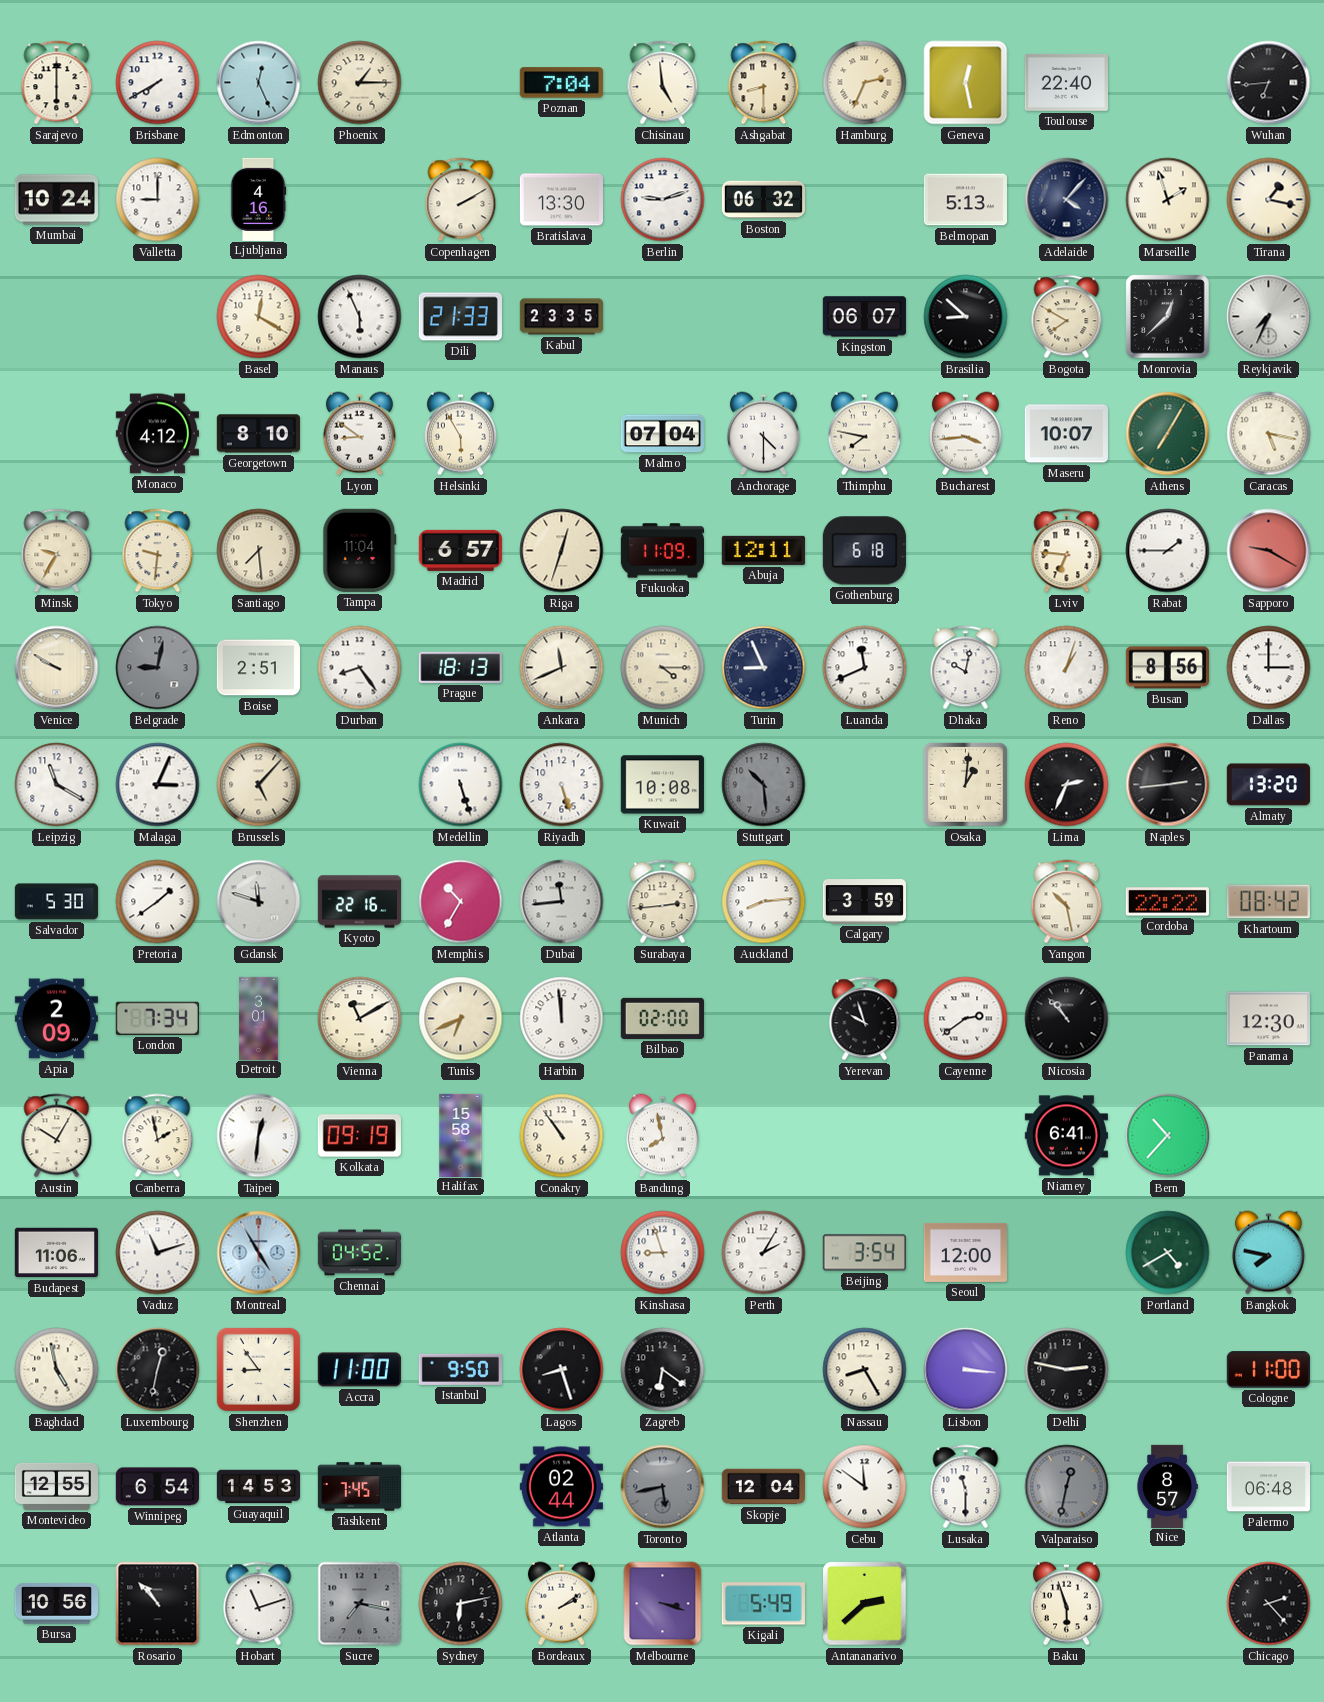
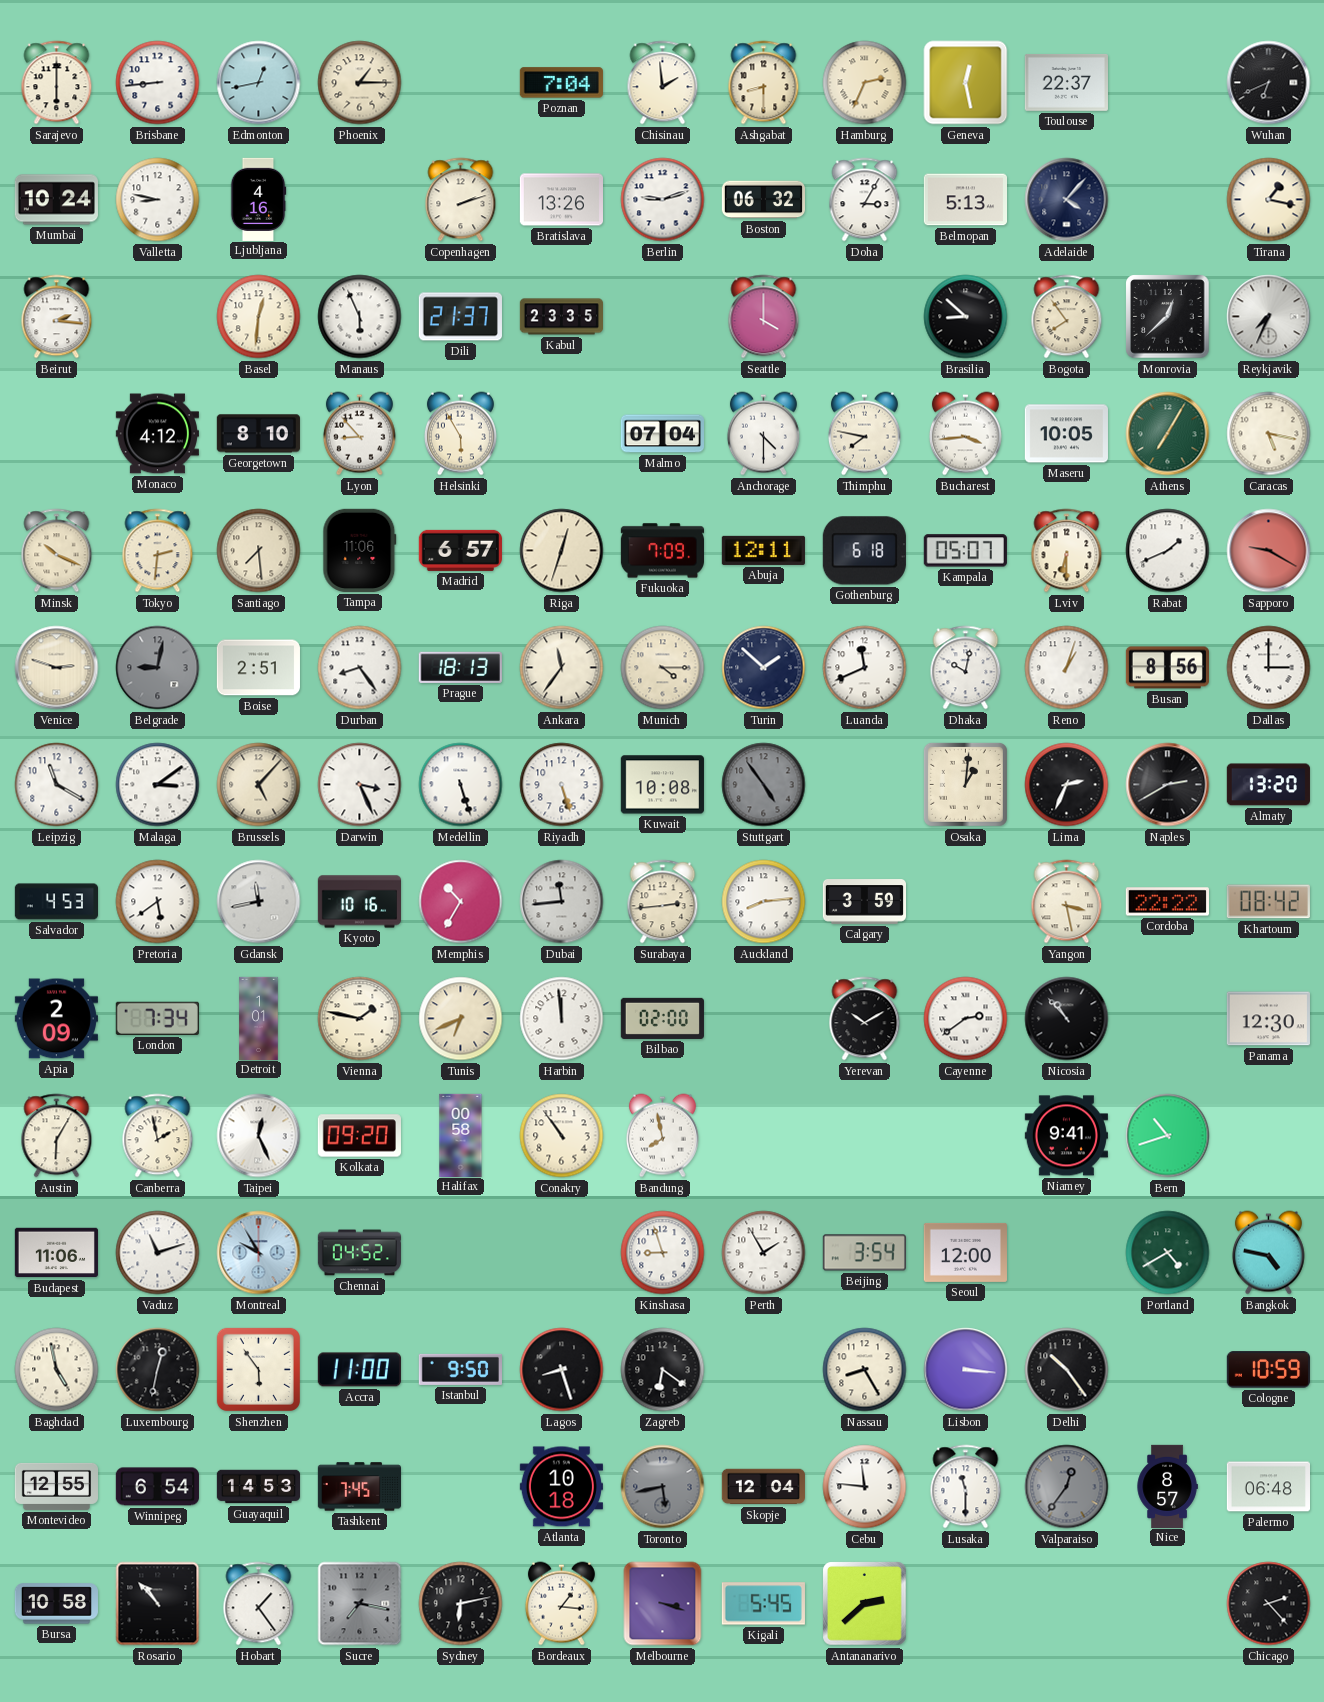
Brisbane: 7:40 -> 8:44
Edmonton: 12:26 -> 12:43
Chisinau: 4:59 -> 1:59
Toulouse: 22:40 -> 22:37
Wuhan: 6:44 -> 6:41
Valletta: 9:00 -> 8:47
Copenhagen: 2:10 -> 2:12
Bratislava: 13:30 -> 13:26
Doha: none -> 3:05
Marseille: 1:57 -> none
Beirut: none -> 2:16
Basel: 12:20 -> 12:31
Dili: 21:33 -> 21:37
Seattle: none -> 4:00
Kingston: 06:07 -> none
Bogota: 7:50 -> 7:54
Lyon: 8:51 -> 8:53
Maseru: 10:07 -> 10:05
Minsk: 9:35 -> 10:19
Tokyo: 9:31 -> 2:31
Tampa: 11:04 -> 11:06
Fukuoka: 11:09 -> 7:09
Kampala: none -> 05:07
Lviv: 6:46 -> 6:30
Rabat: 1:45 -> 1:41
Venice: 9:50 -> 2:48
Ankara: 11:41 -> 11:36
Turin: 8:56 -> 1:52
Malaga: 3:04 -> 3:09
Darwin: none -> 3:26
Stuttgart: 10:29 -> 4:54
Naples: 2:44 -> 2:40
Salvador: 5:30 -> 4:53
Pretoria: 1:39 -> 5:39
Gdansk: 11:48 -> 11:43
Kyoto: 22:16 -> 10:16
Yangon: 10:28 -> 3:28
Detroit: 3:01 -> 1:01
Vienna: 11:10 -> 1:47
Yerevan: 9:57 -> 10:10
Austin: 10:05 -> 6:05
Taipei: 12:31 -> 12:26
Kolkata: 09:19 -> 09:20
Halifax: 15:58 -> 00:58
Niamey: 6:41 -> 9:41
Bern: 10:37 -> 10:42
Montreal: 4:55 -> 9:55
Perth: 2:05 -> 1:55
Bangkok: 7:47 -> 4:47
Shenzhen: 8:54 -> 5:54
Delhi: 2:47 -> 10:24
Cologne: 11:00 -> 10:59
Atlanta: 02:44 -> 10:18
Cebu: 11:51 -> 11:46
Valparaiso: 12:32 -> 12:36
Bursa: 10:56 -> 10:58
Hobart: 11:12 -> 1:24
Bordeaux: 2:09 -> 1:16
Kigali: 5:49 -> 5:45
Baku: 5:57 -> none
